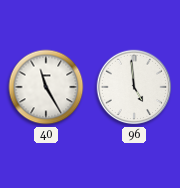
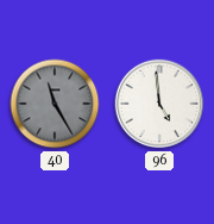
40 dial: white -> grey
